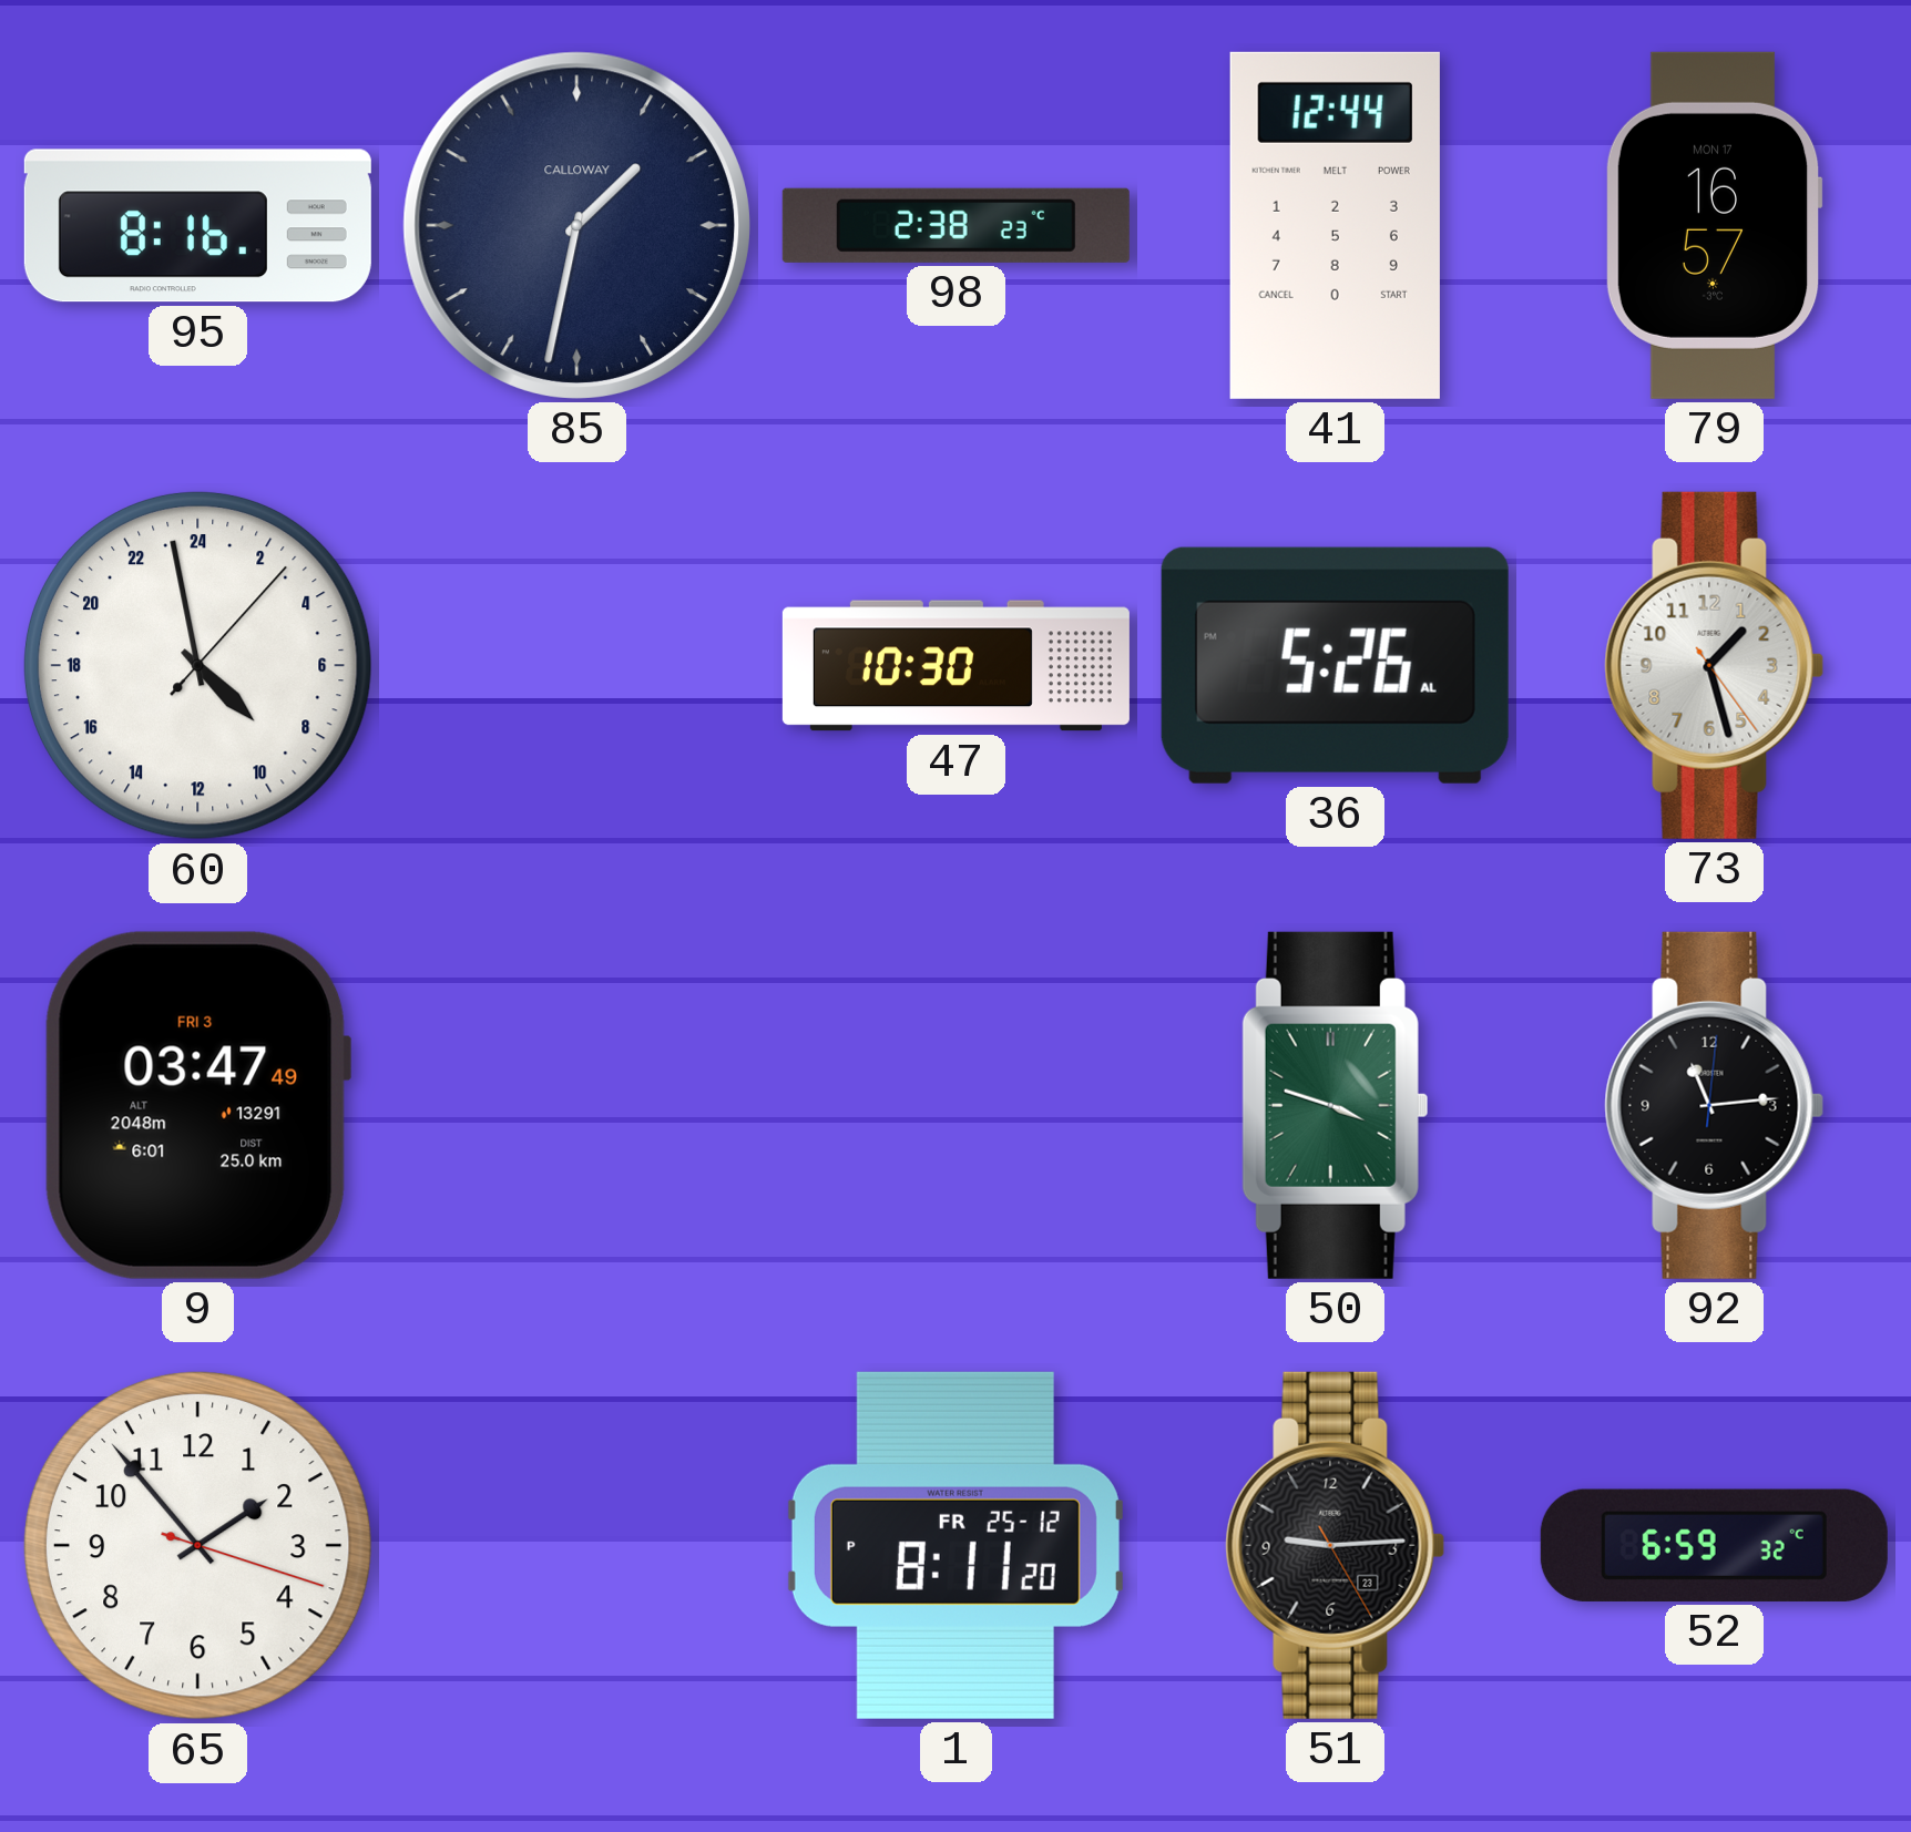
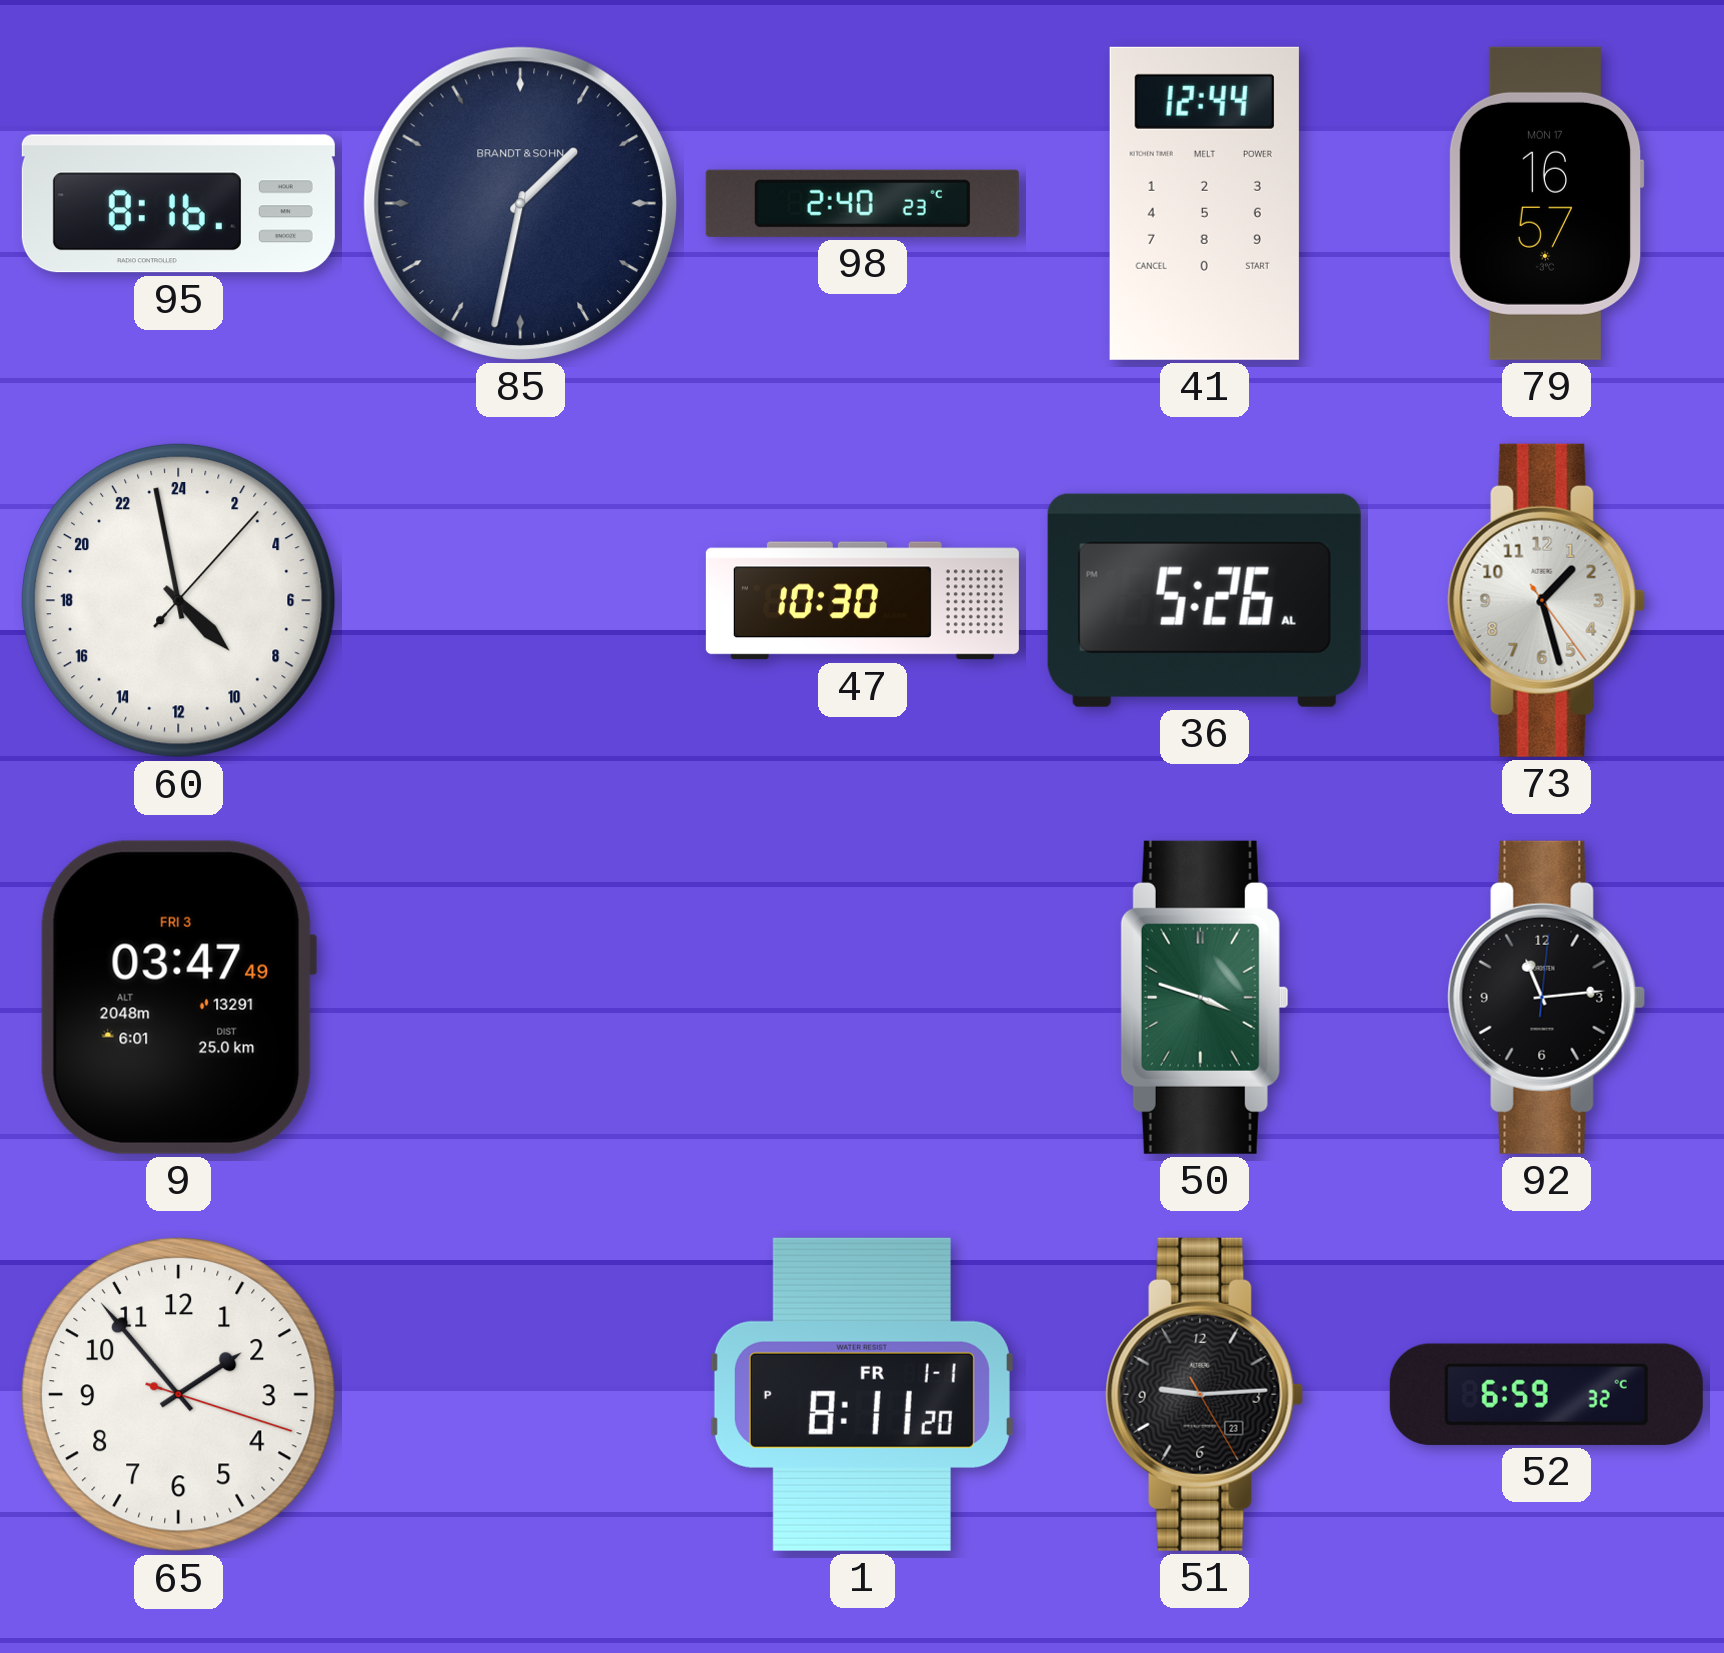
85 brand: CALLOWAY -> BRANDT & SOHN
98: 2:38 -> 2:40
1 date: FR 25-12 -> FR 1-1
